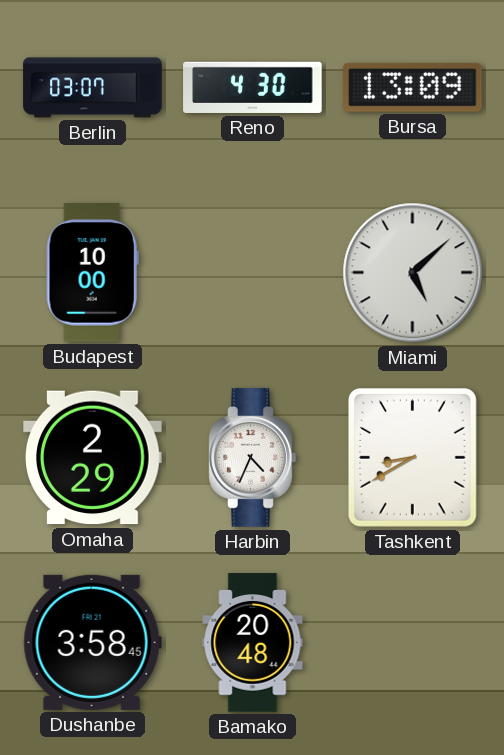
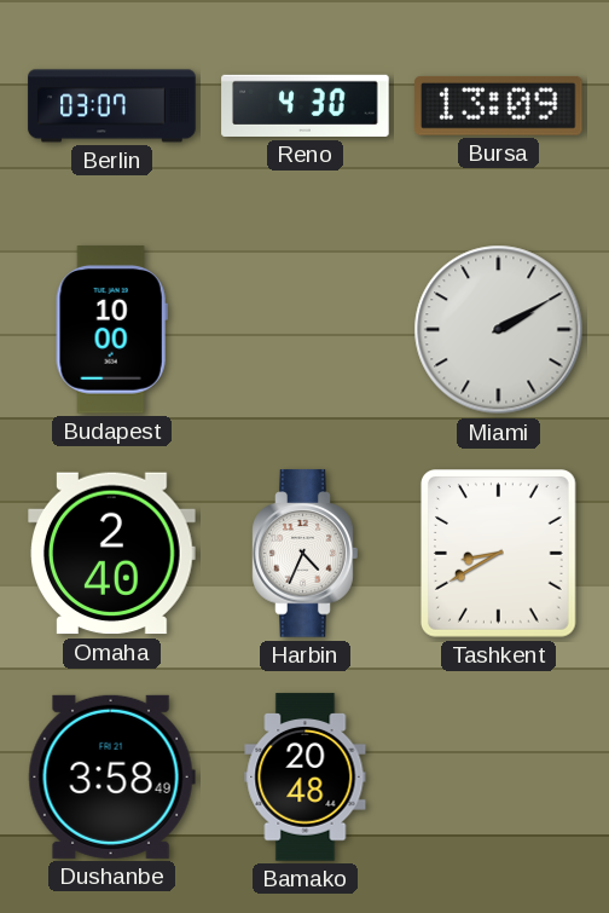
Miami: 5:08 -> 2:10
Omaha: 2:29 -> 2:40
Dushanbe: 3:58:45 -> 3:58:49
